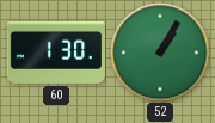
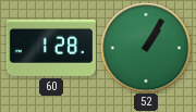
60: 1:30 -> 1:28
